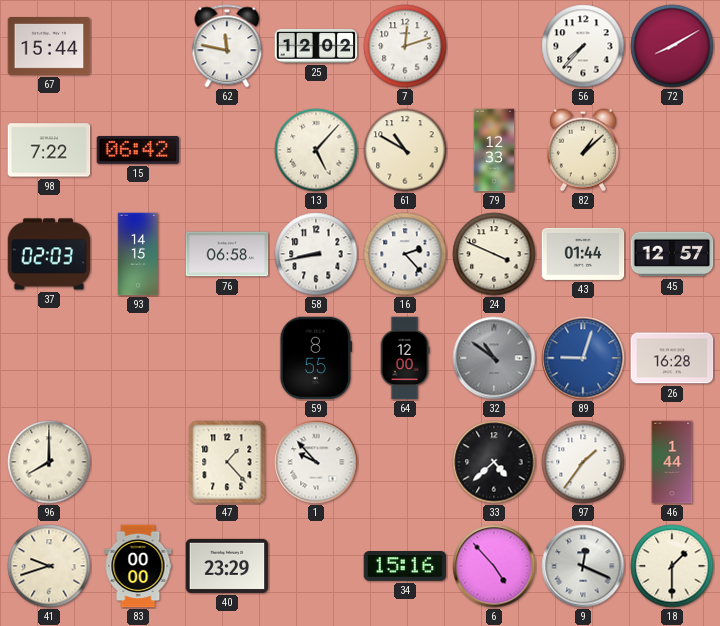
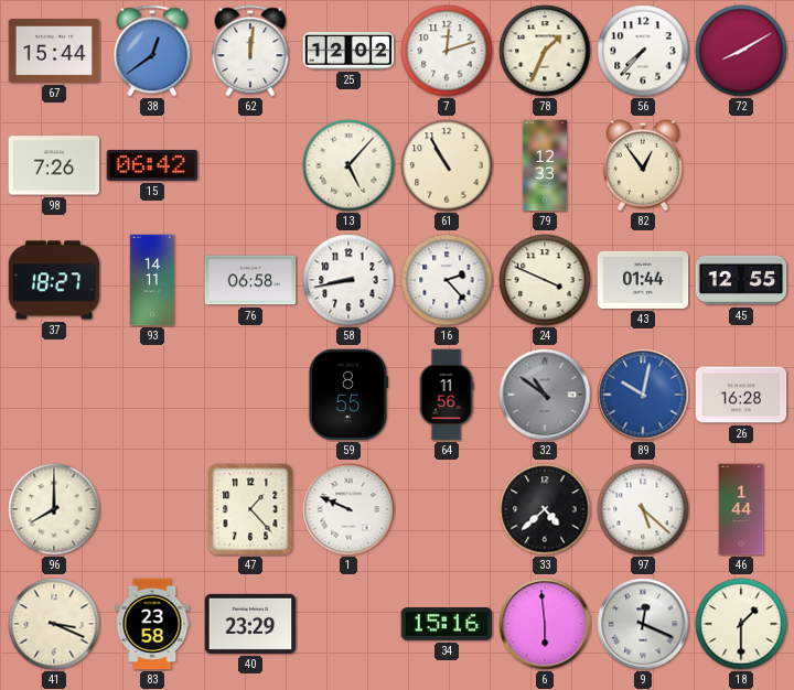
38: none -> 12:39
62: 11:47 -> 12:01
78: none -> 1:34
98: 7:22 -> 7:26
61: 10:50 -> 10:55
82: 1:08 -> 12:54
37: 02:03 -> 18:27
93: 14:15 -> 14:11
45: 12:57 -> 12:55
64: 12:00 -> 11:56
89: 9:03 -> 10:02
1: 9:53 -> 9:49
97: 1:36 -> 5:22
41: 9:42 -> 3:19
83: 00:00 -> 23:58
6: 4:53 -> 5:59
